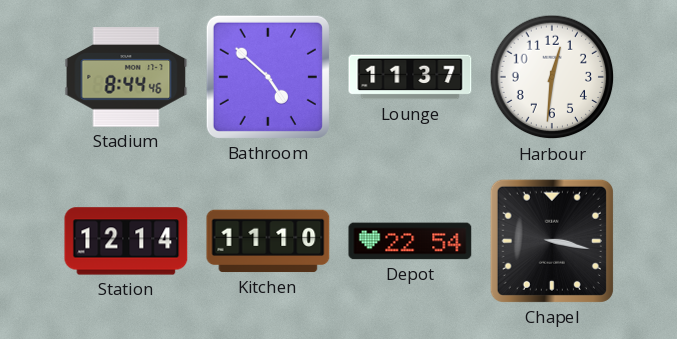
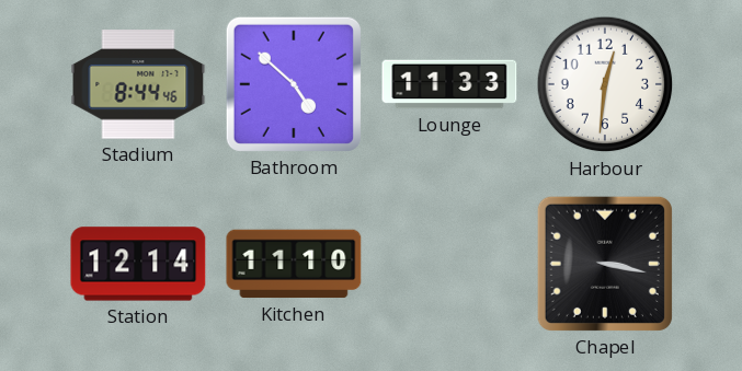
Lounge: 11:37 -> 11:33
Depot: 22:54 -> none
